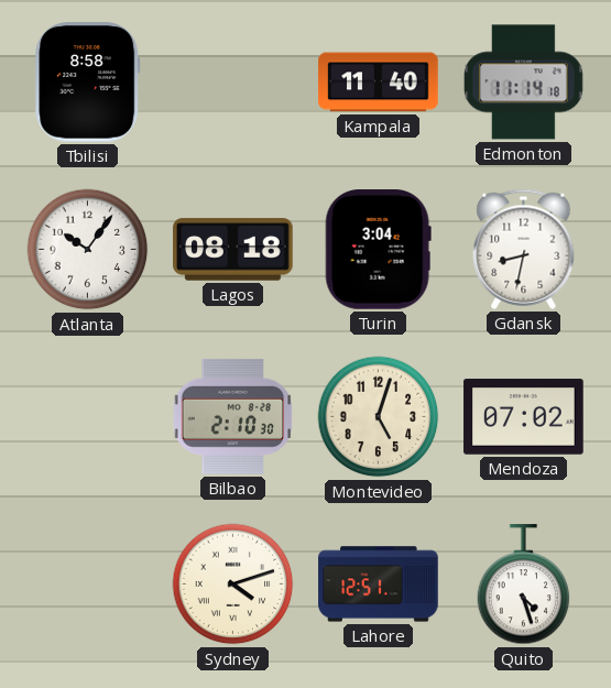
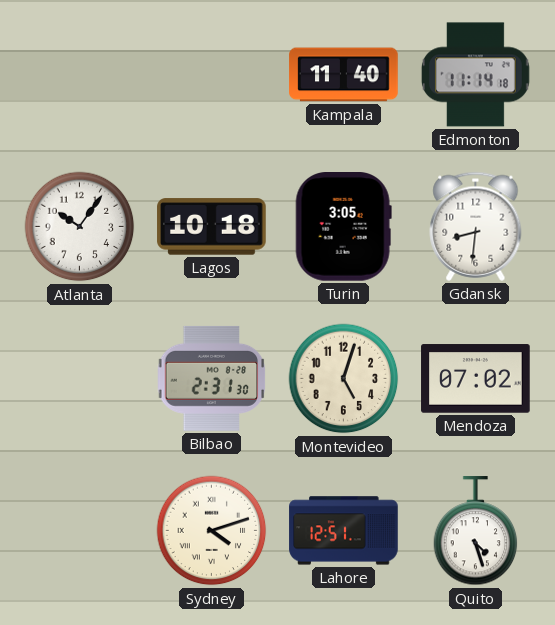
Tbilisi: 8:58 -> none
Lagos: 08:18 -> 10:18
Turin: 3:04 -> 3:05
Gdansk: 8:32 -> 8:31
Bilbao: 2:10 -> 2:31
